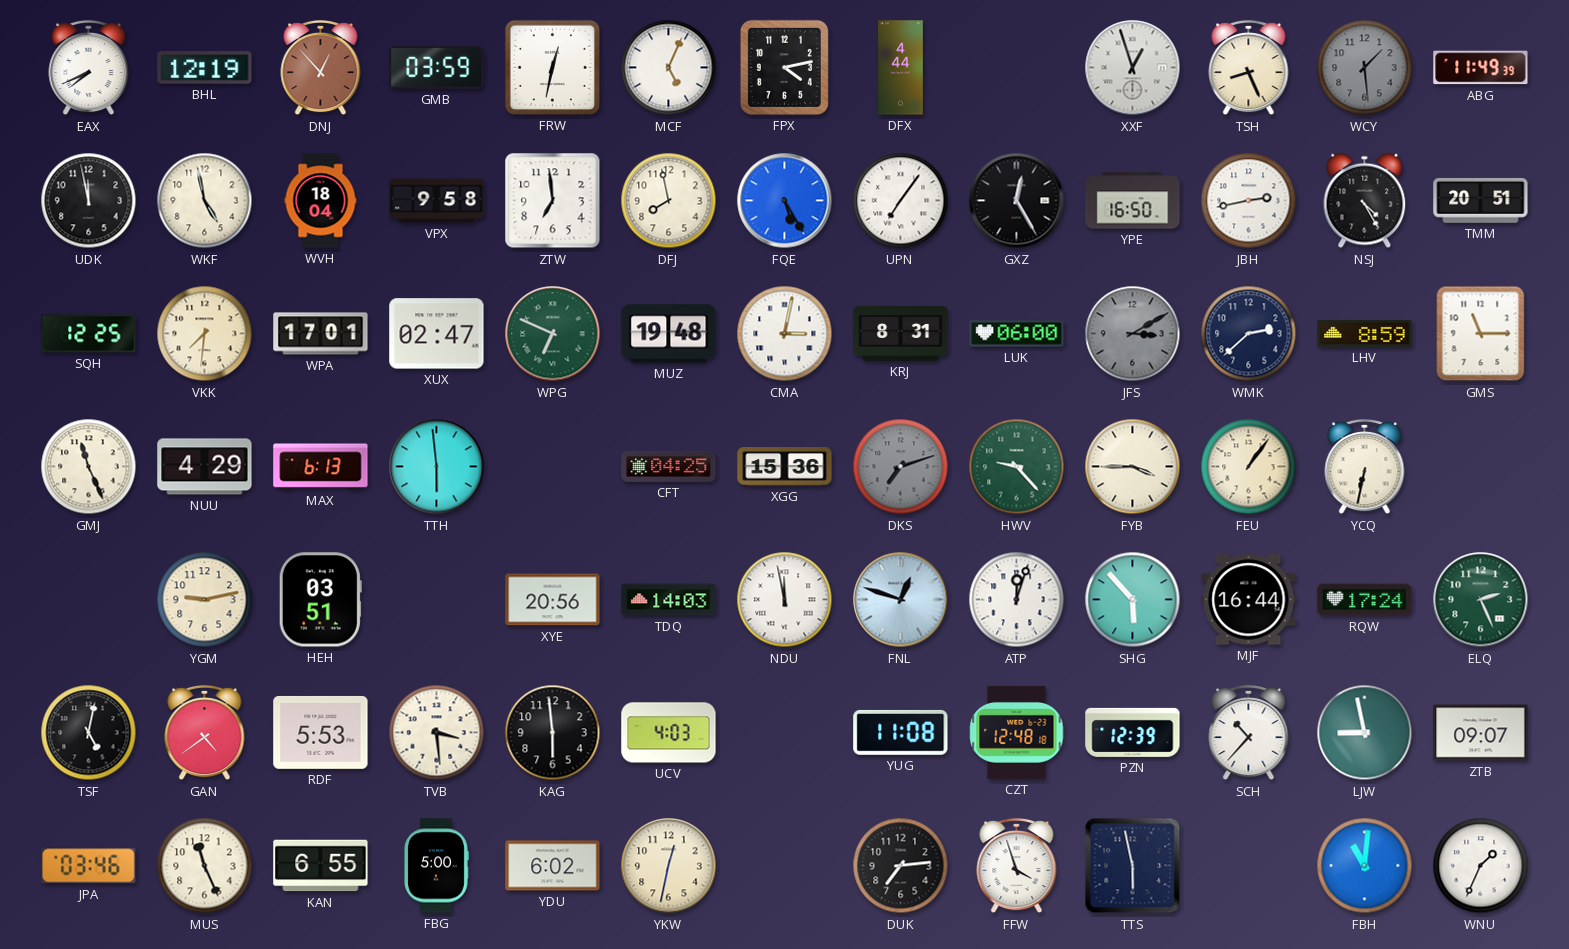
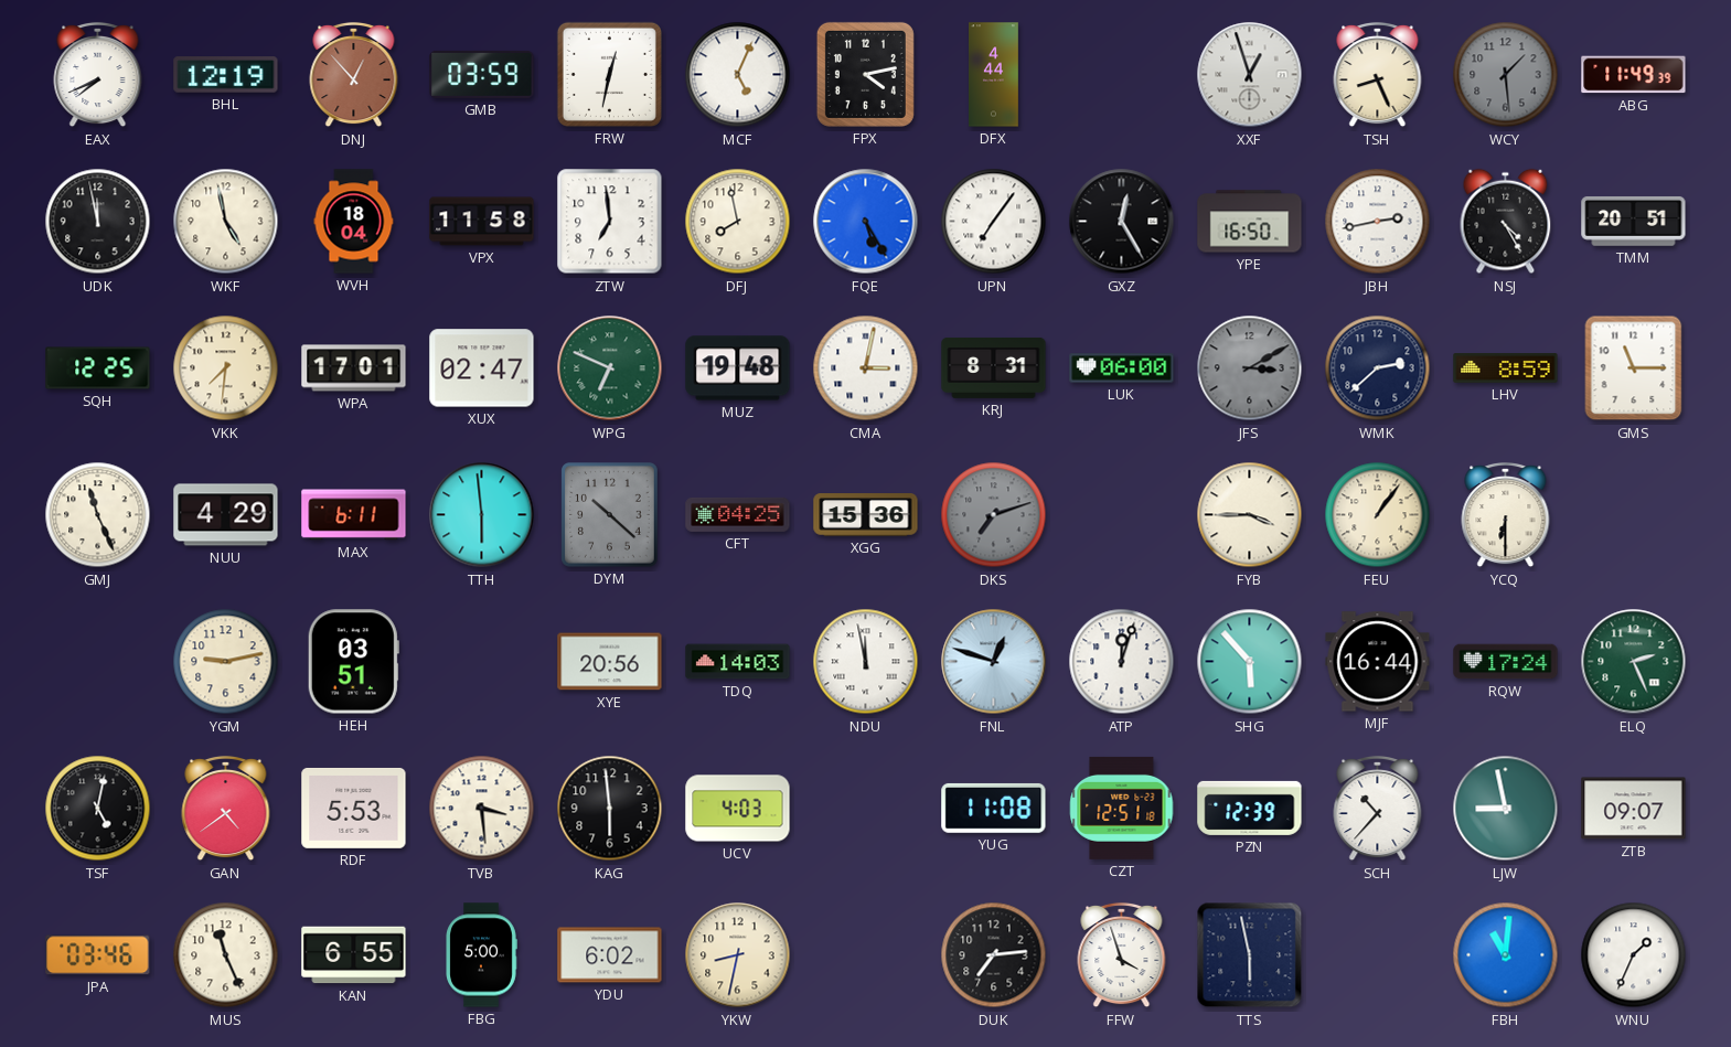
VPX: 9:58 -> 11:58
MAX: 6:13 -> 6:11
DYM: none -> 10:22
HWV: 9:23 -> none
YCQ: 6:32 -> 6:30
CZT: 12:48 -> 12:51
YKW: 12:32 -> 8:32
